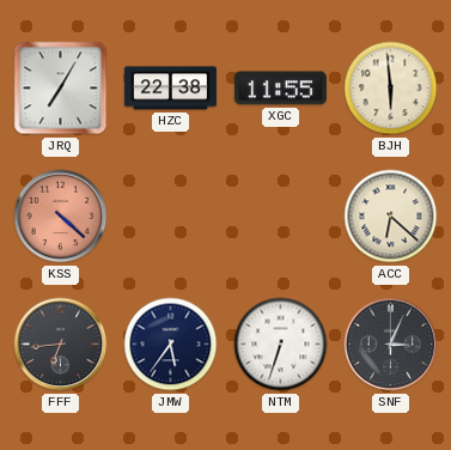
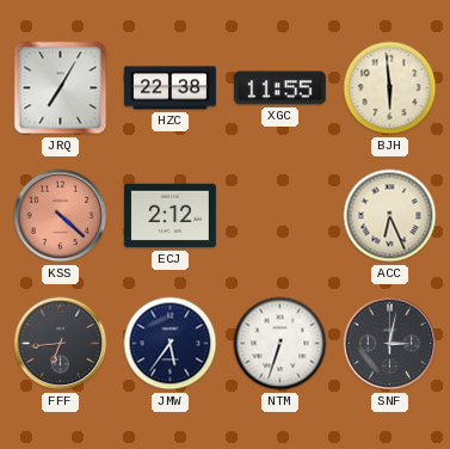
ECJ: none -> 2:12
ACC: 6:22 -> 6:26
SNF: 3:04 -> 3:02
